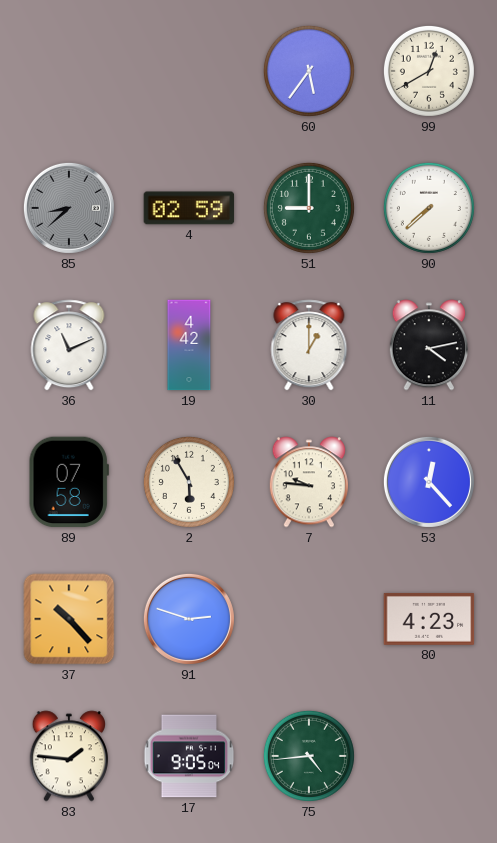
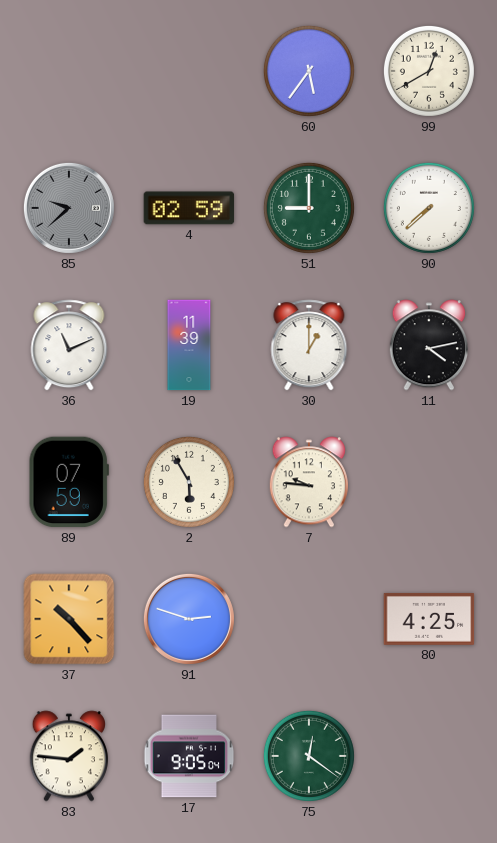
85: 8:38 -> 9:38
19: 4:42 -> 11:39
89: 07:58 -> 07:59
53: 12:23 -> none
80: 4:23 -> 4:25
75: 4:44 -> 12:21
